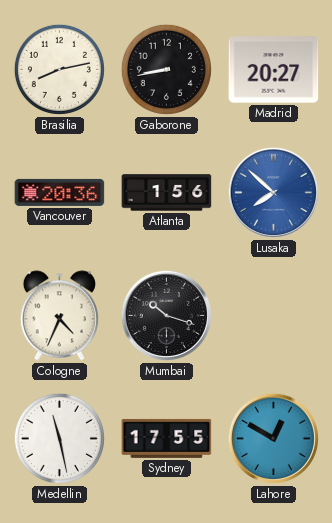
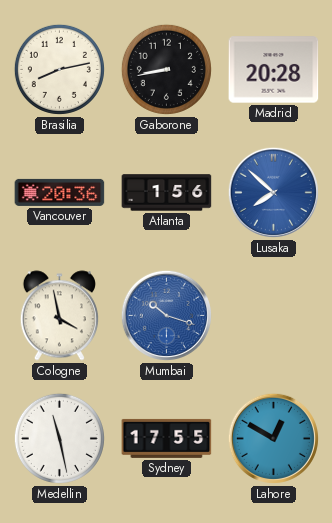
Madrid: 20:27 -> 20:28
Cologne: 4:34 -> 3:58
Mumbai dial: black -> blue
